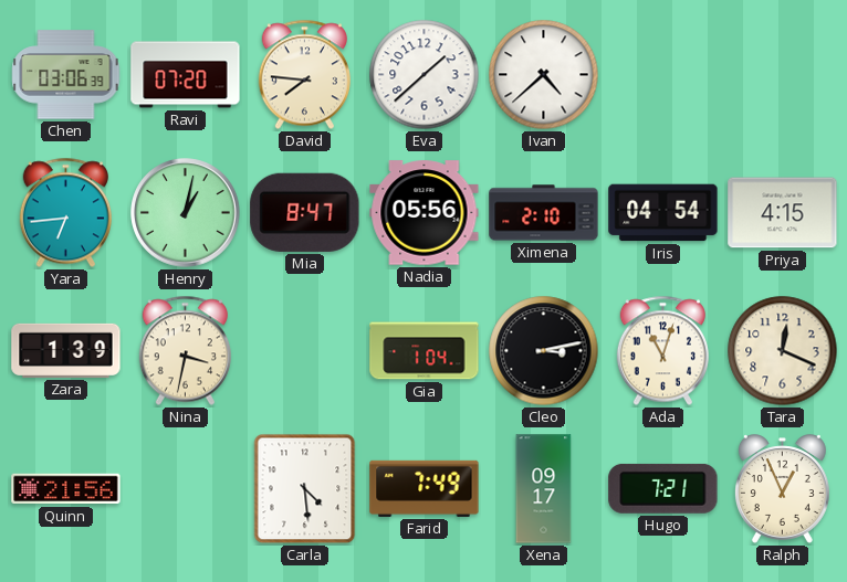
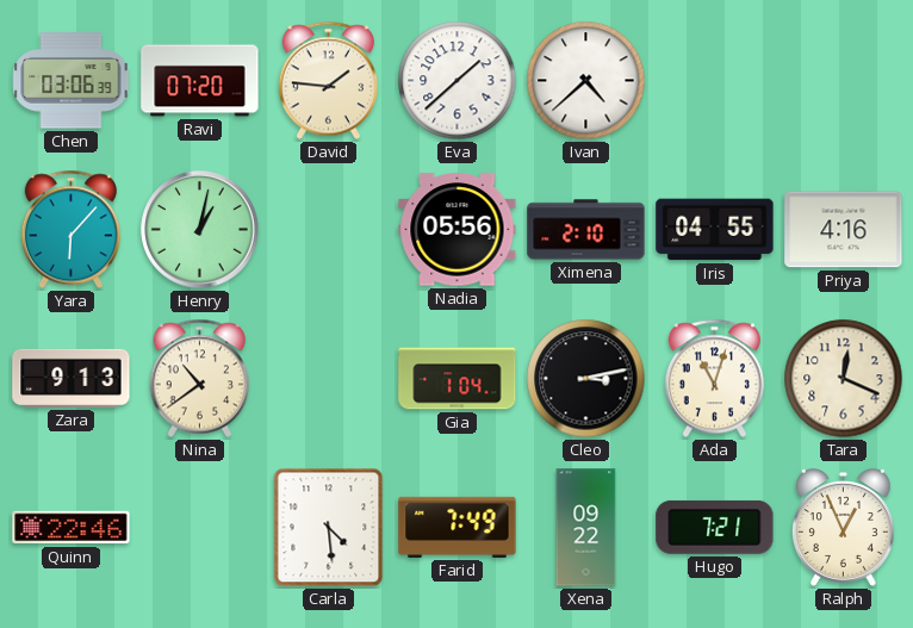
David: 7:46 -> 1:46
Yara: 6:44 -> 6:07
Mia: 8:47 -> none
Iris: 04:54 -> 04:55
Priya: 4:15 -> 4:16
Zara: 1:39 -> 9:13
Nina: 3:32 -> 10:39
Quinn: 21:56 -> 22:46
Xena: 09:17 -> 09:22
